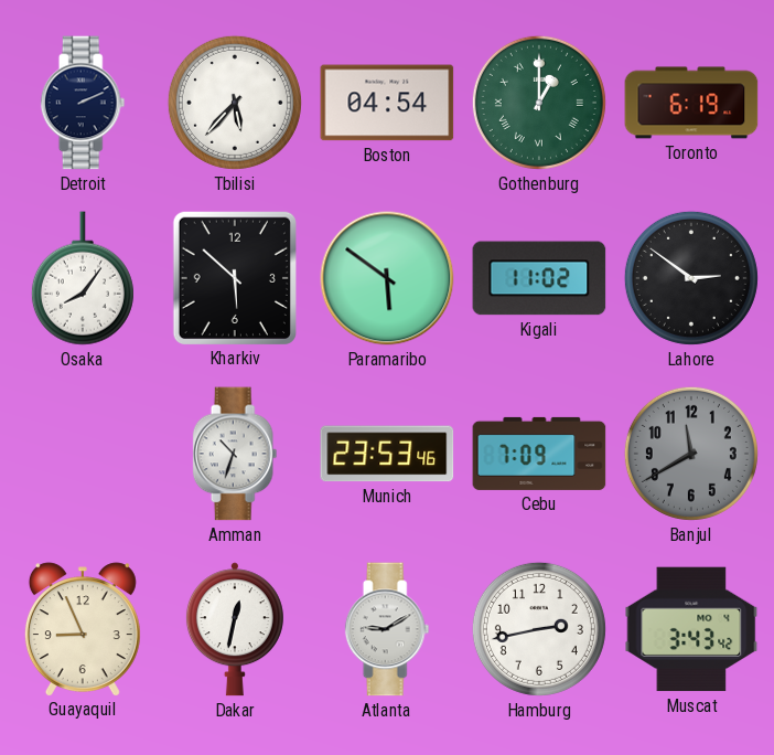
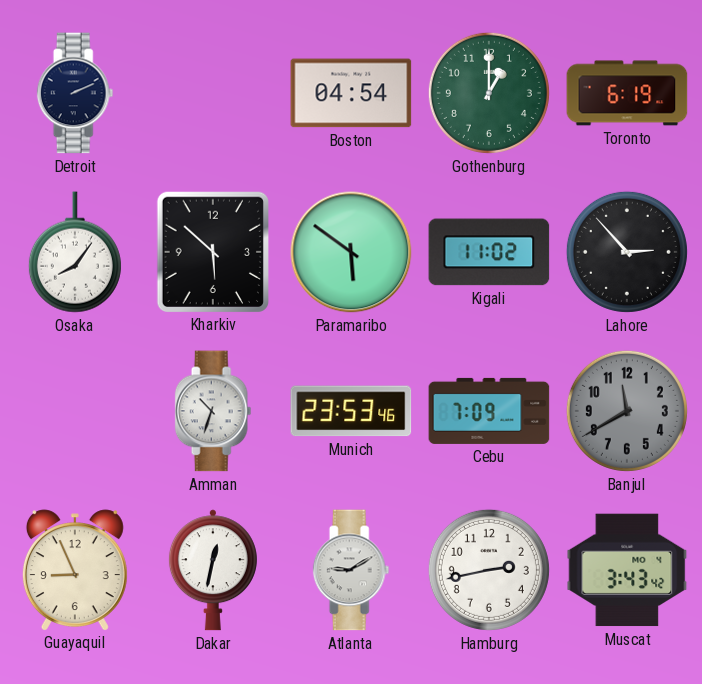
Tbilisi: 5:37 -> none
Gothenburg numerals: Roman -> Arabic
Lahore: 2:51 -> 2:53
